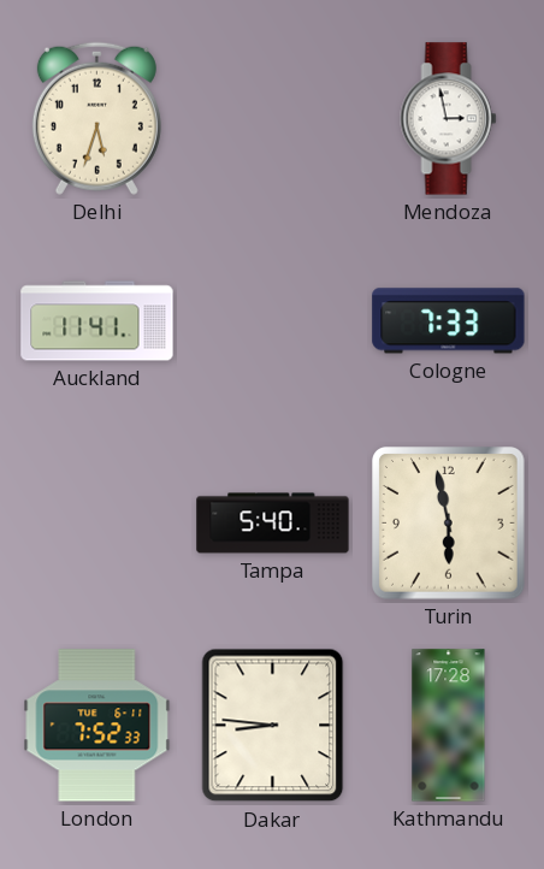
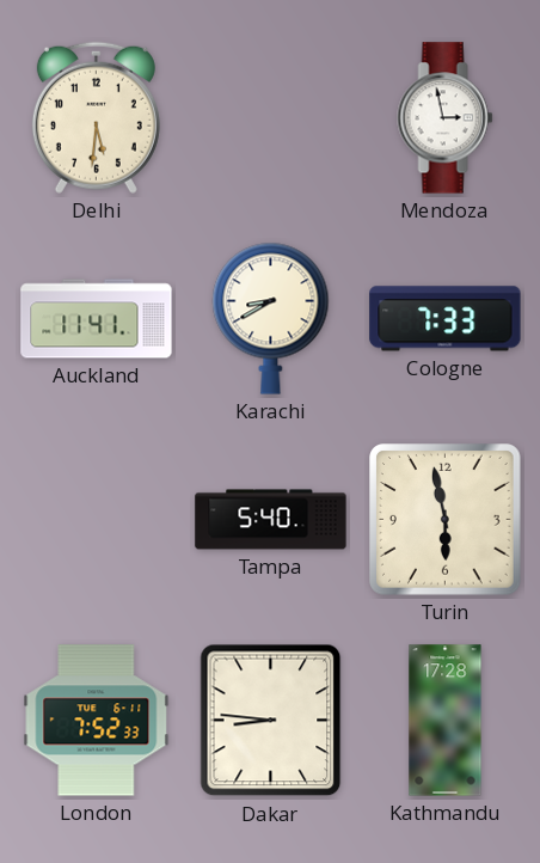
Delhi: 5:33 -> 5:31
Karachi: none -> 8:40
